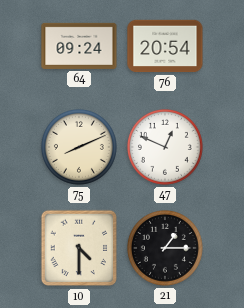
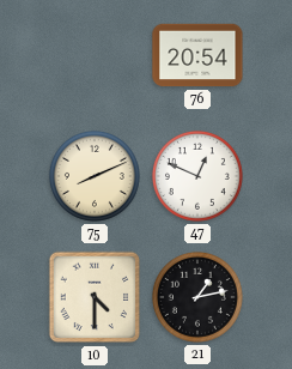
64: 09:24 -> none
21: 1:15 -> 1:13
